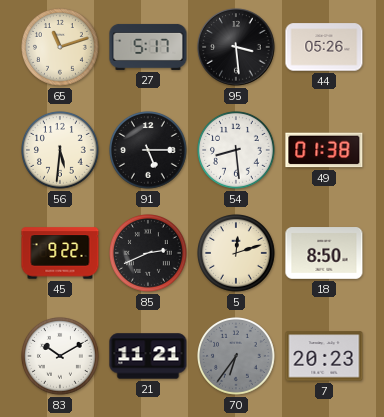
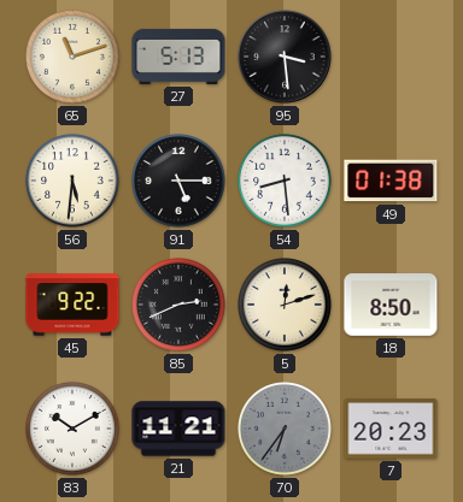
27: 5:17 -> 5:13
44: 05:26 -> none
